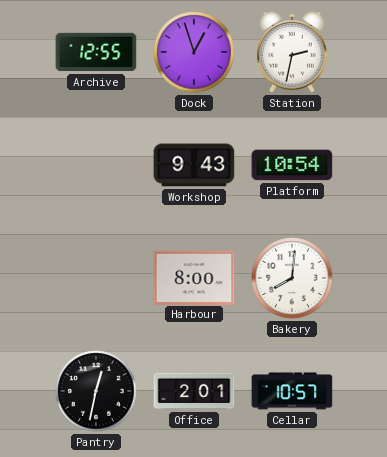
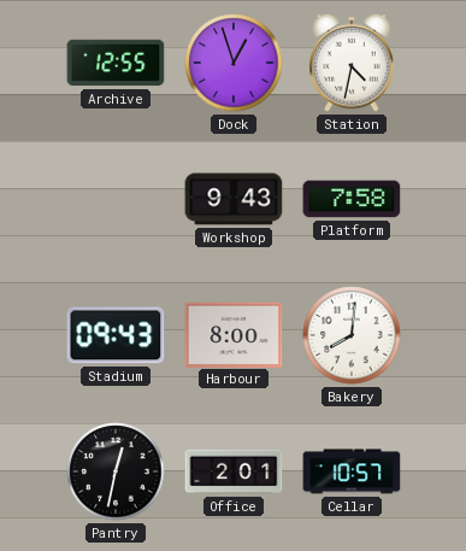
Station: 2:32 -> 4:32
Platform: 10:54 -> 7:58
Stadium: none -> 09:43
